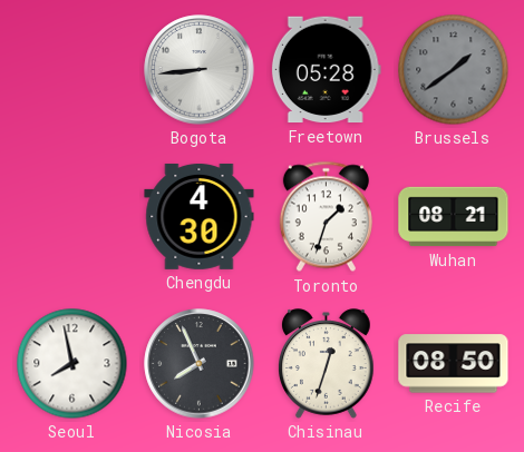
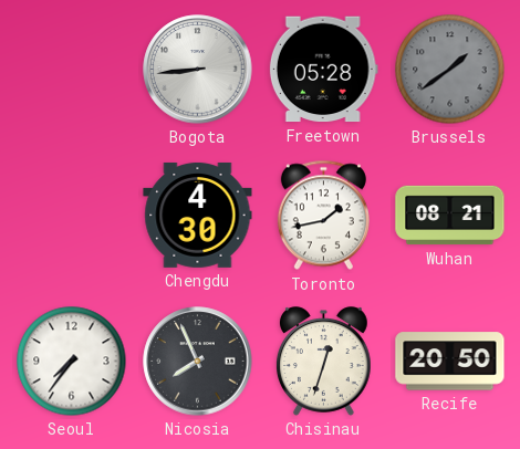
Toronto: 1:33 -> 1:43
Seoul: 7:58 -> 7:36
Recife: 08:50 -> 20:50
